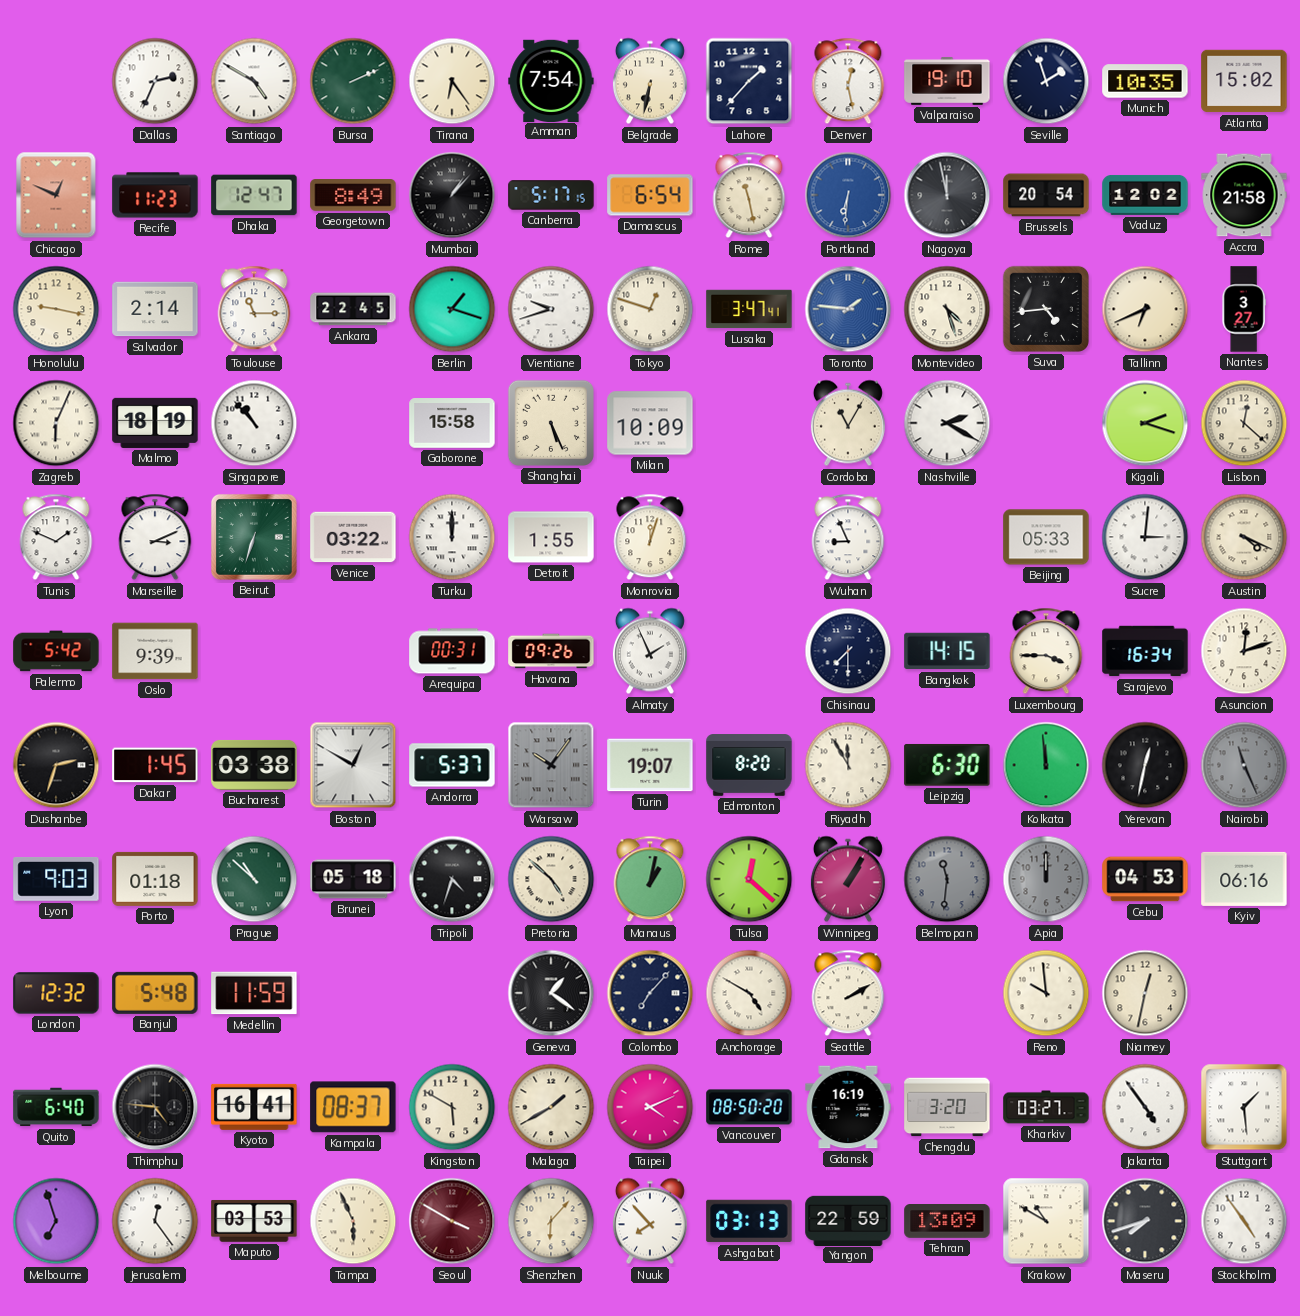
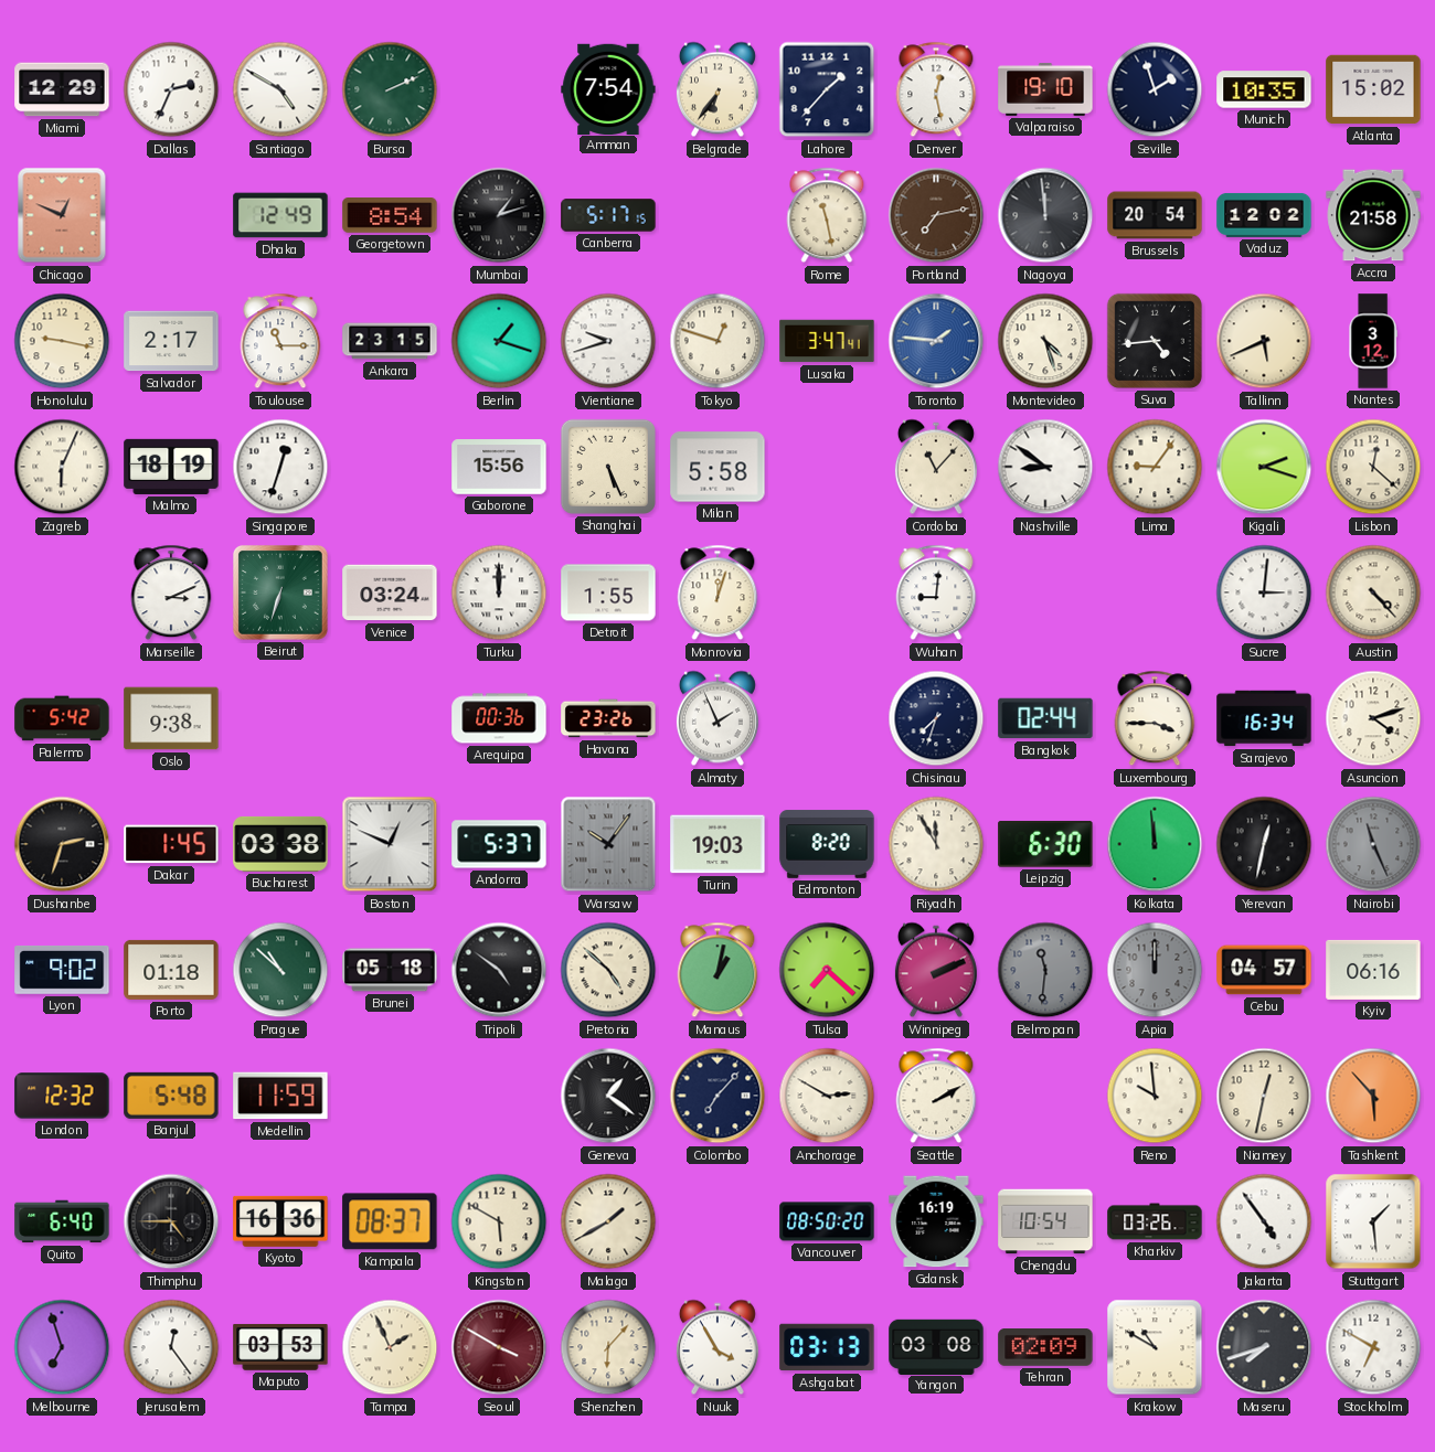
Miami: none -> 12:29
Tirana: 6:24 -> none
Belgrade: 6:32 -> 6:36
Recife: 11:23 -> none
Dhaka: 12:47 -> 12:49
Georgetown: 8:49 -> 8:54
Mumbai: 1:07 -> 1:12
Damascus: 6:54 -> none
Portland: 6:31 -> 7:13
Portland dial: blue -> brown
Nagoya: 11:58 -> 11:59
Salvador: 2:14 -> 2:17
Ankara: 22:45 -> 23:15
Tallinn: 6:41 -> 5:41
Nantes: 3:27 -> 3:12
Singapore: 10:53 -> 12:33
Gaborone: 15:58 -> 15:56
Milan: 10:09 -> 5:58
Cordoba: 11:05 -> 11:07
Nashville: 2:20 -> 8:51
Lima: none -> 9:06
Tunis: 1:49 -> none
Venice: 03:22 -> 03:24
Wuhan: 8:56 -> 9:01
Beijing: 05:33 -> none
Austin: 4:19 -> 4:23
Oslo: 9:39 -> 9:38
Arequipa: 00:31 -> 00:36
Havana: 09:26 -> 23:26
Chisinau: 7:30 -> 7:33
Bangkok: 14:15 -> 02:44
Asuncion: 12:12 -> 4:12
Boston: 12:50 -> 12:49
Turin: 19:07 -> 19:03
Lyon: 9:03 -> 9:02
Tripoli: 4:33 -> 4:51
Tulsa: 12:22 -> 7:22
Winnipeg: 1:05 -> 2:11
Cebu: 04:53 -> 04:57
Anchorage: 4:50 -> 2:50
Tashkent: none -> 5:53
Thimphu: 4:46 -> 4:45
Kyoto: 16:41 -> 16:36
Taipei: 4:11 -> none
Chengdu: 3:20 -> 10:54
Kharkiv: 03:27 -> 03:26
Tampa: 5:56 -> 1:56
Nuuk: 7:53 -> 3:55
Yangon: 22:59 -> 03:08
Tehran: 13:09 -> 02:09
Stockholm: 4:54 -> 6:50
